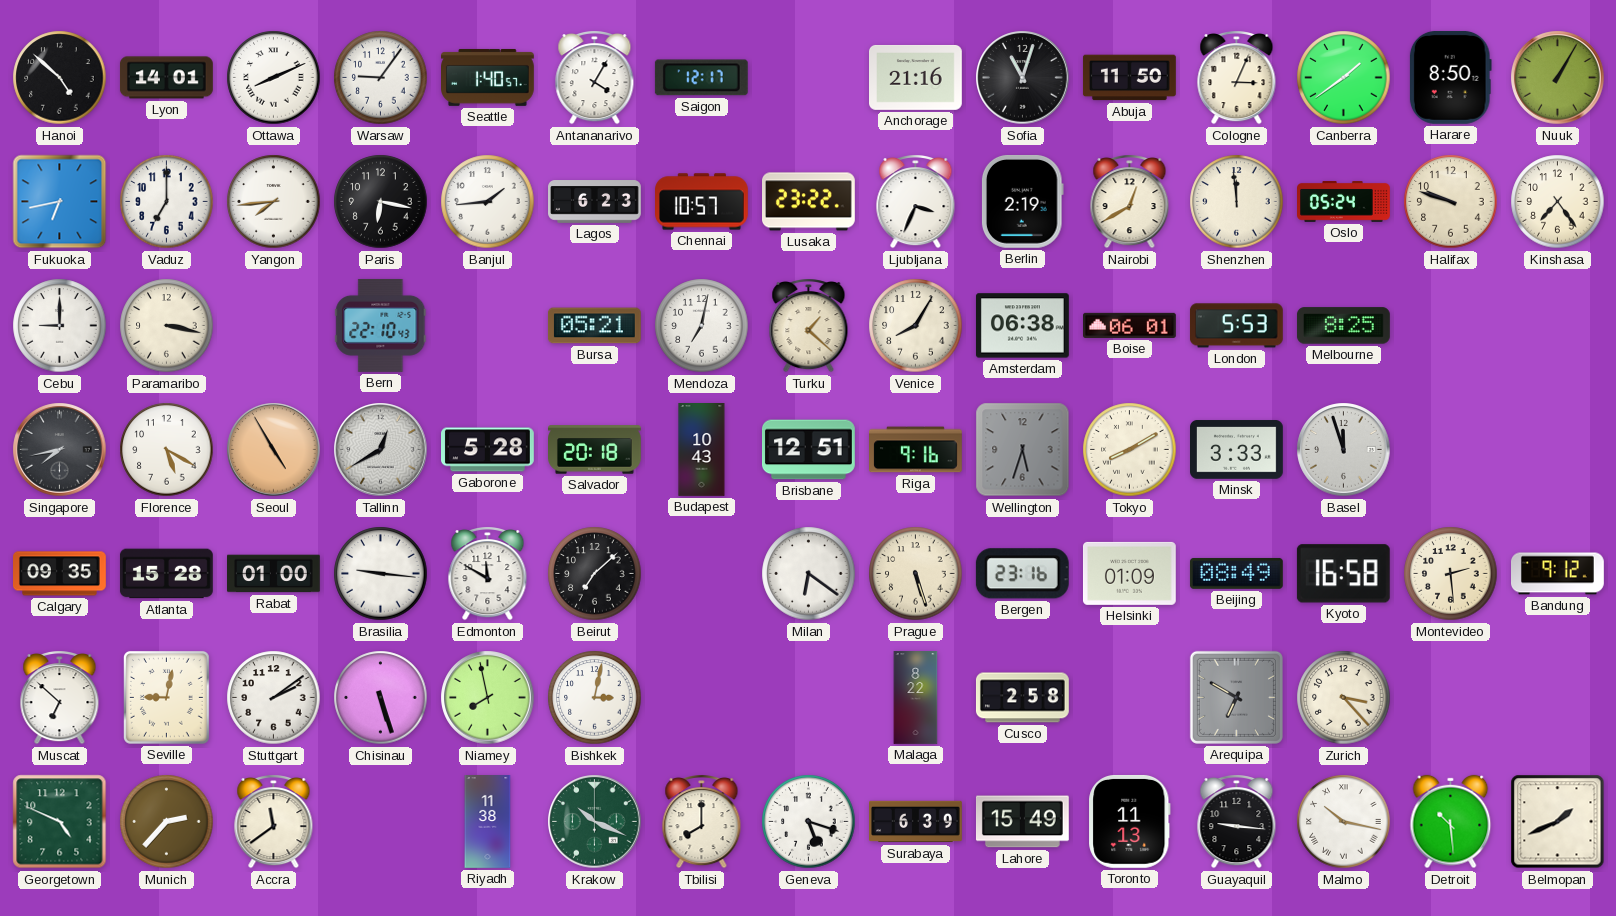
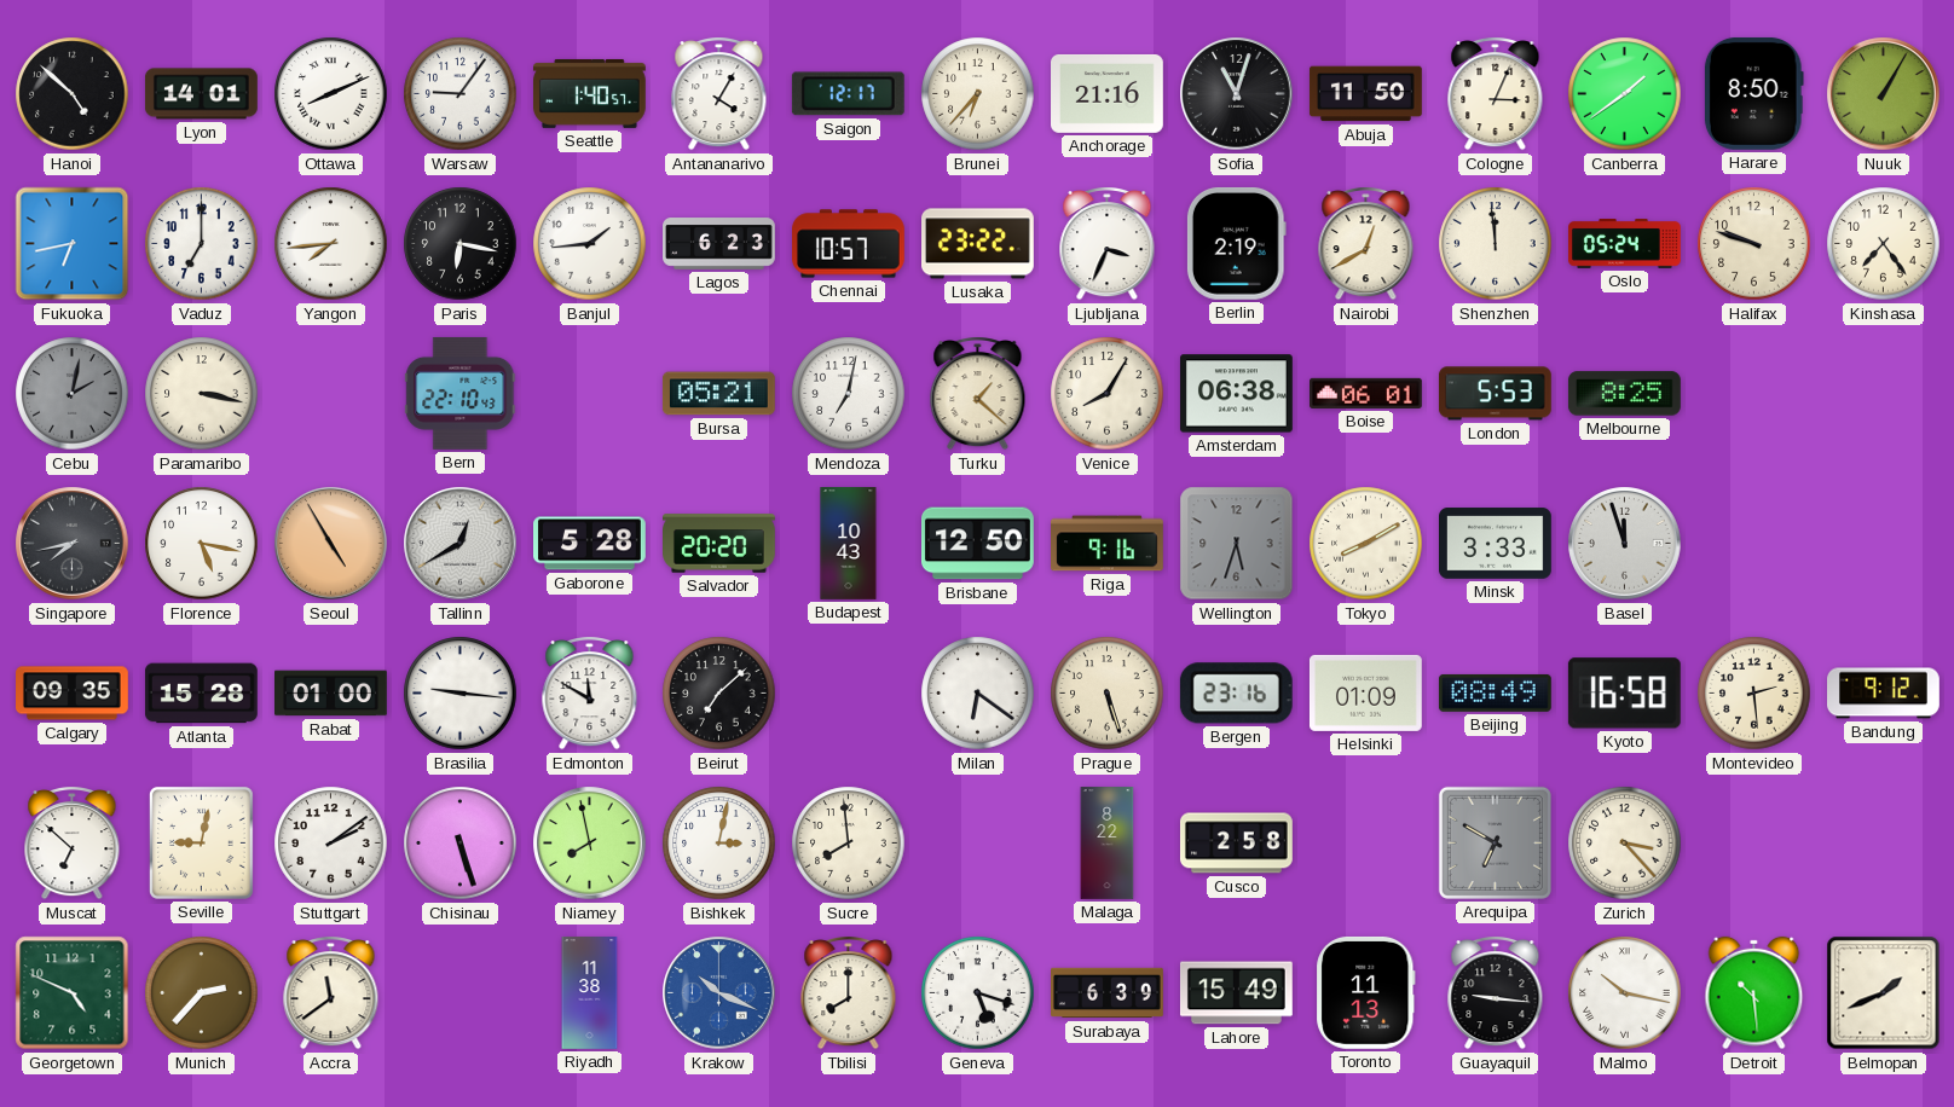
Brunei: none -> 6:37
Cebu: 9:00 -> 2:02
Cebu dial: white -> grey
Florence: 5:20 -> 5:17
Salvador: 20:18 -> 20:20
Brisbane: 12:51 -> 12:50
Sucre: none -> 7:59
Krakow dial: green -> blue
